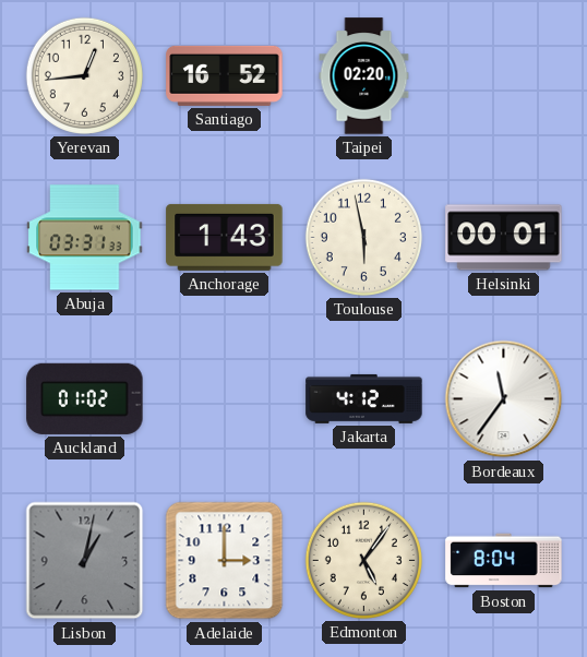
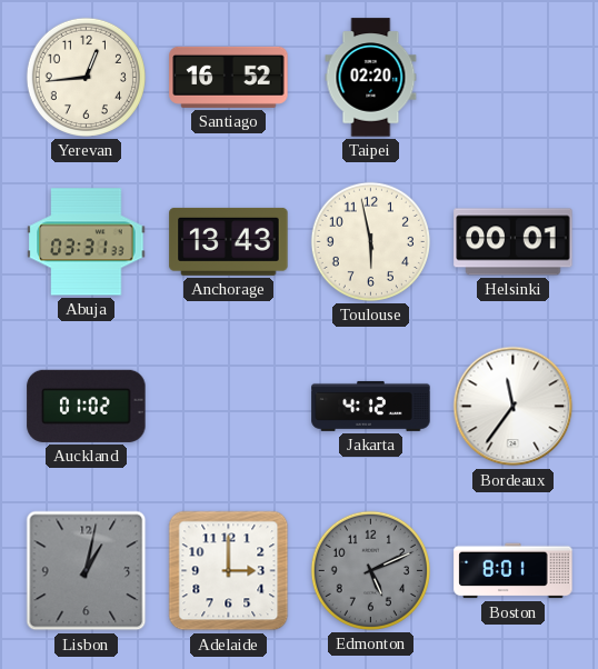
Anchorage: 1:43 -> 13:43
Edmonton: 5:06 -> 5:11
Edmonton dial: cream -> grey
Boston: 8:04 -> 8:01
